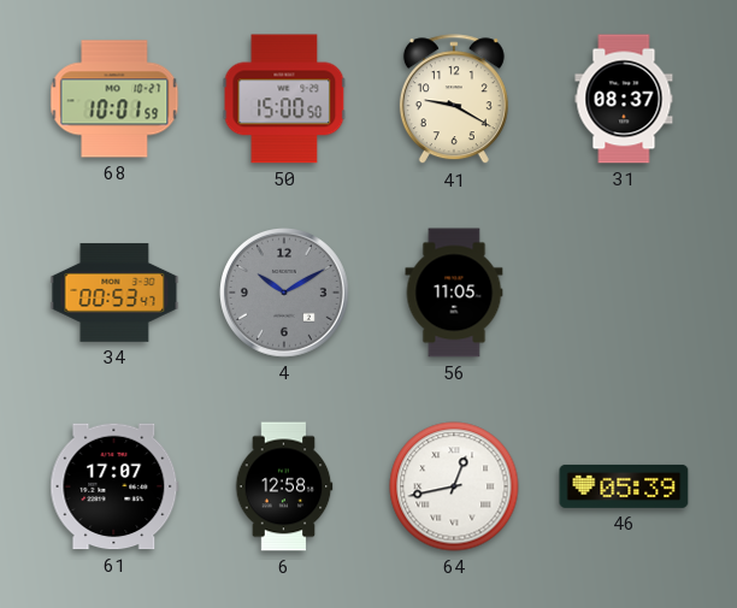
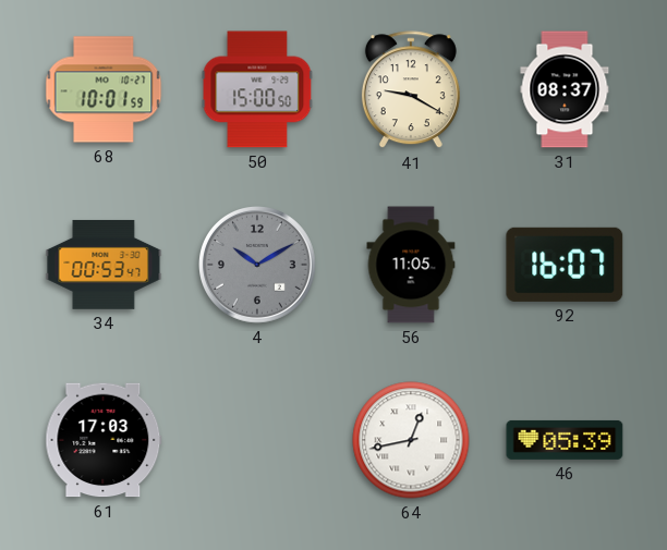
92: none -> 16:07
61: 17:07 -> 17:03
6: 12:58 -> none
